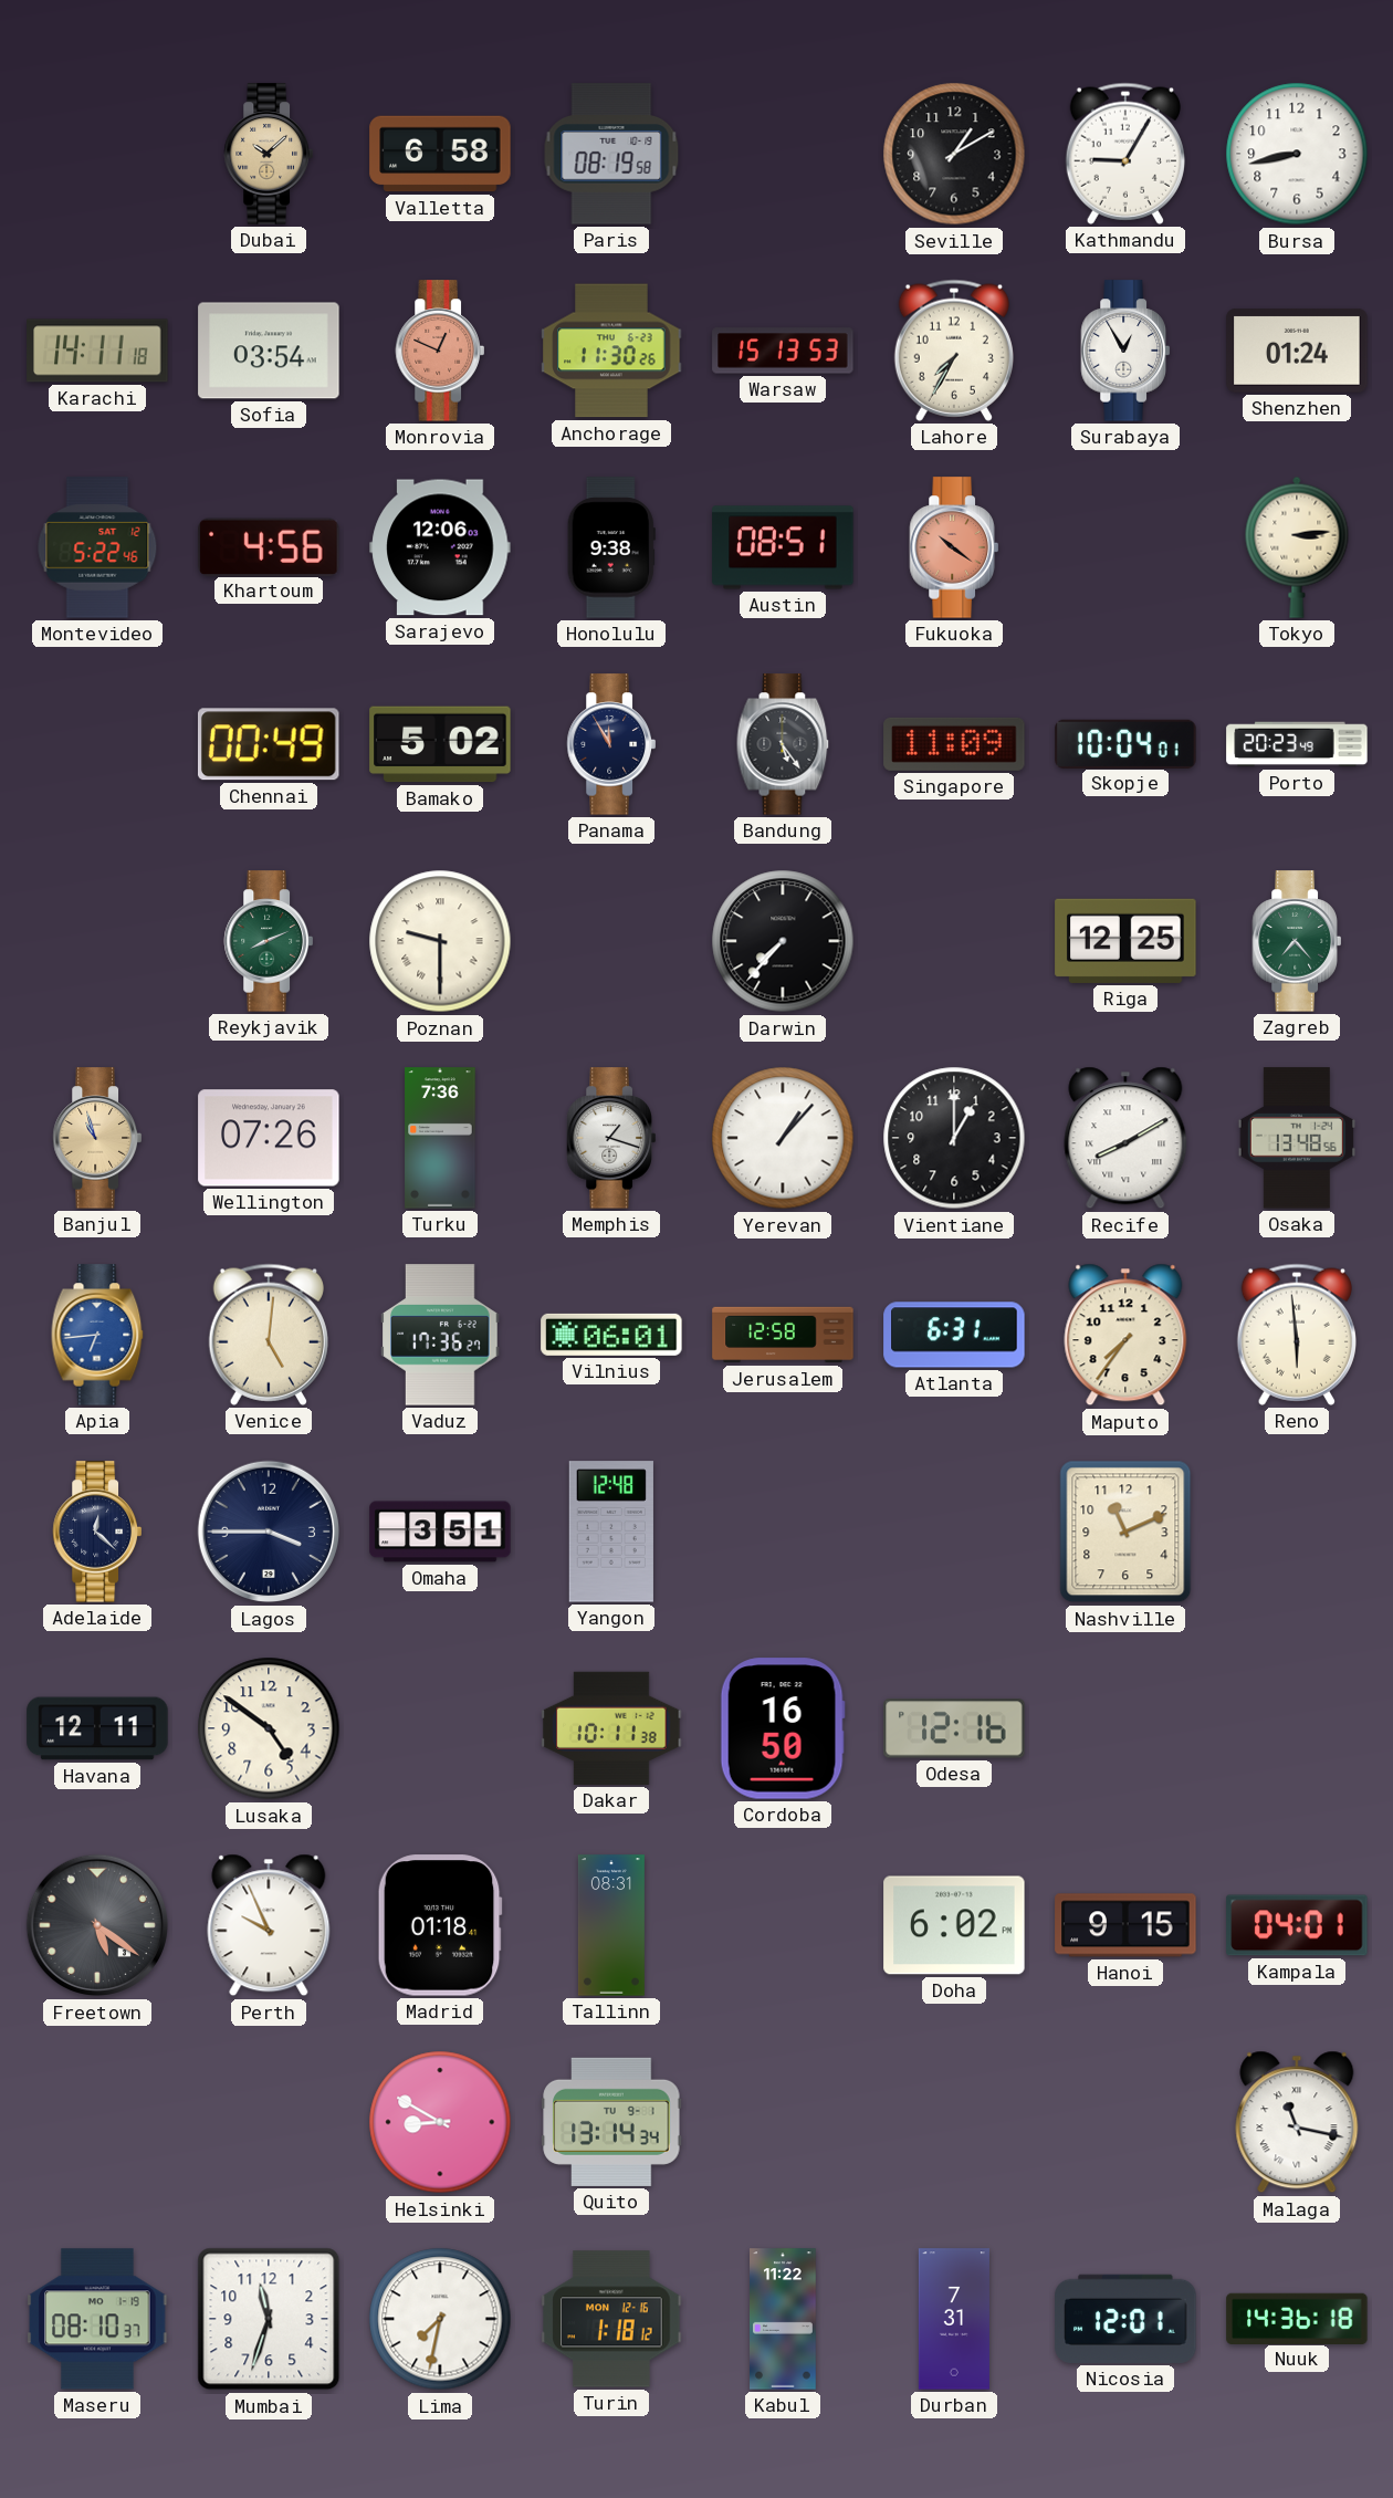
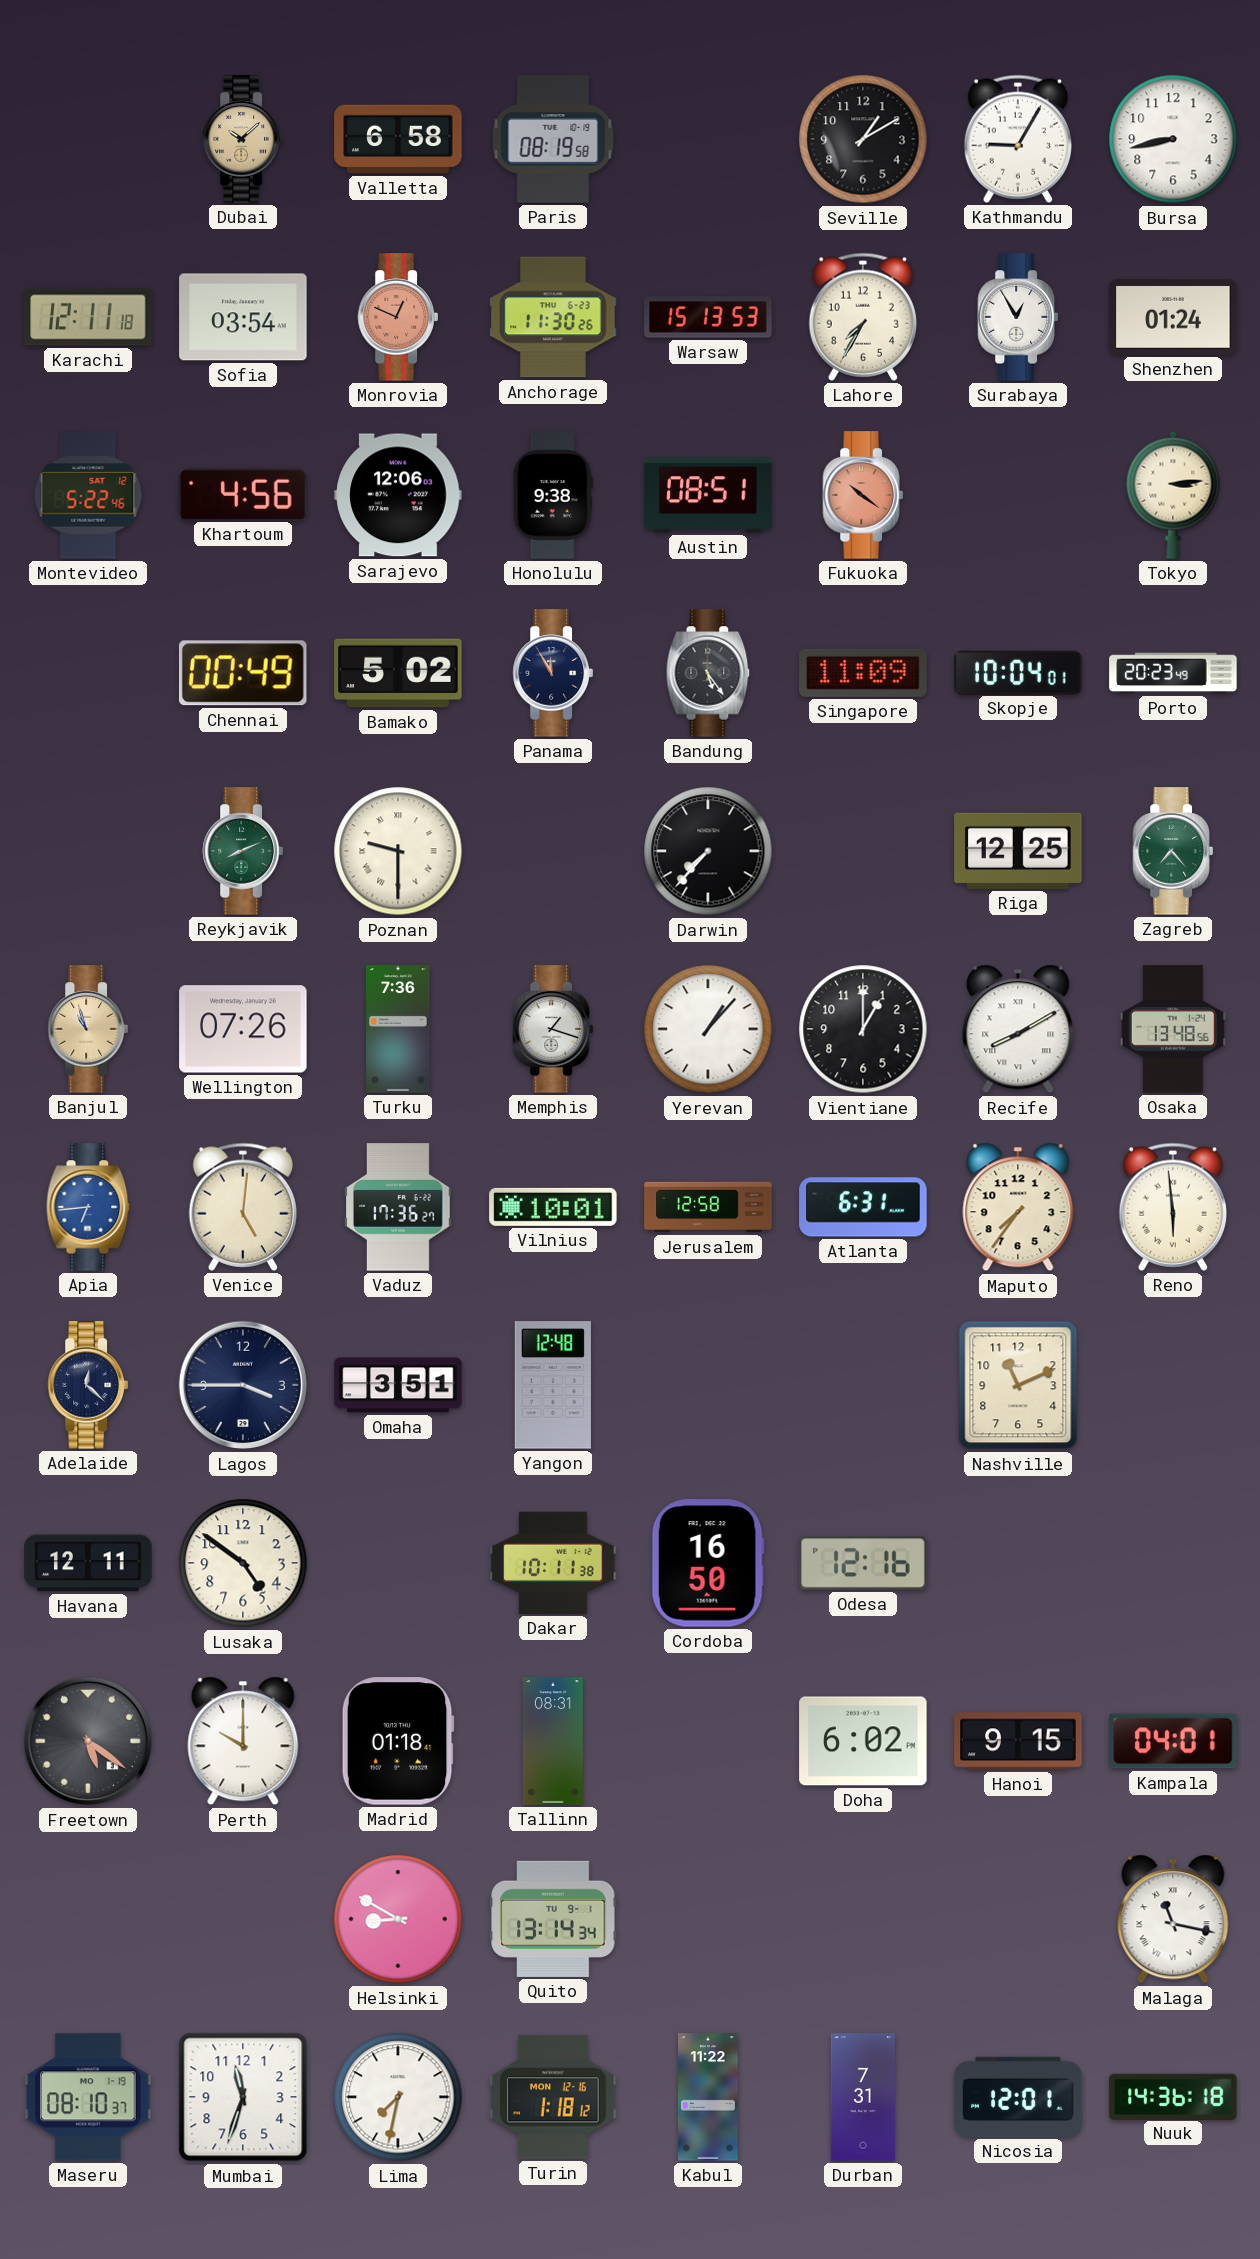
Karachi: 14:11 -> 12:11
Vilnius: 06:01 -> 10:01
Perth: 9:56 -> 10:00
